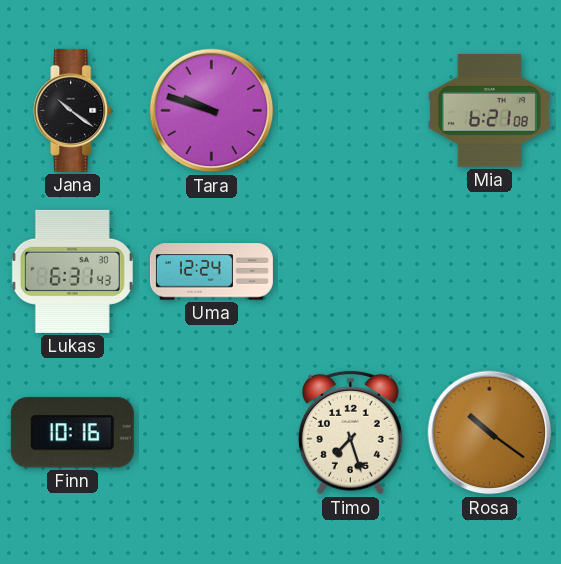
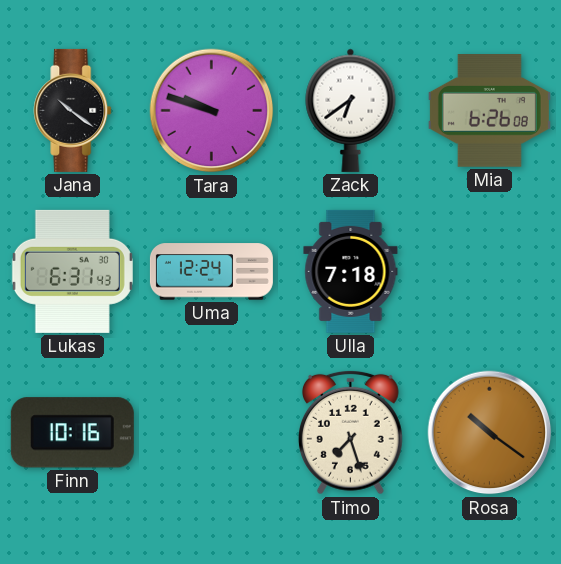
Zack: none -> 6:39
Mia: 6:21 -> 6:26
Ulla: none -> 7:18
